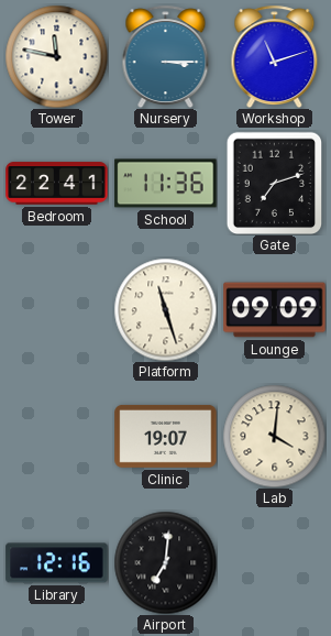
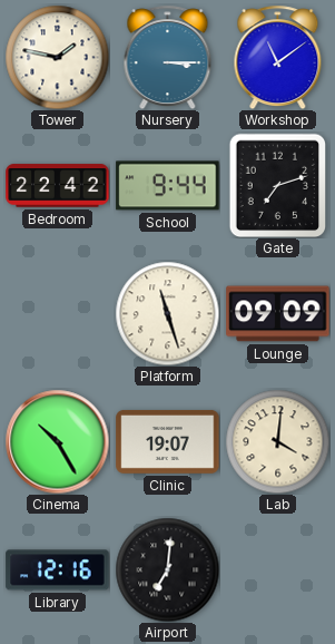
Tower: 11:47 -> 1:47
Workshop: 11:12 -> 11:09
Bedroom: 22:41 -> 22:42
School: 11:36 -> 9:44
Cinema: none -> 10:25
